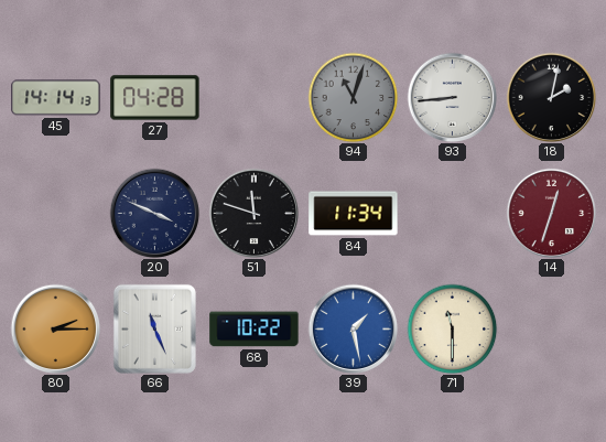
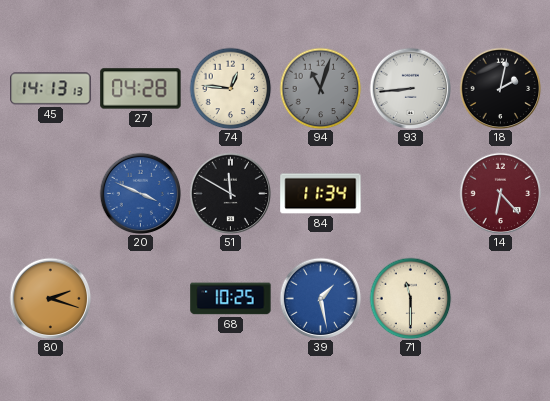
45: 14:14 -> 14:13
74: none -> 12:46
20 dial: navy -> blue
51: 11:48 -> 11:50
14: 12:33 -> 6:23
80: 2:15 -> 2:18
66: 11:26 -> none
68: 10:22 -> 10:25
